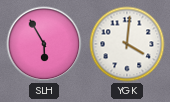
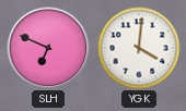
SLH: 5:55 -> 6:49
